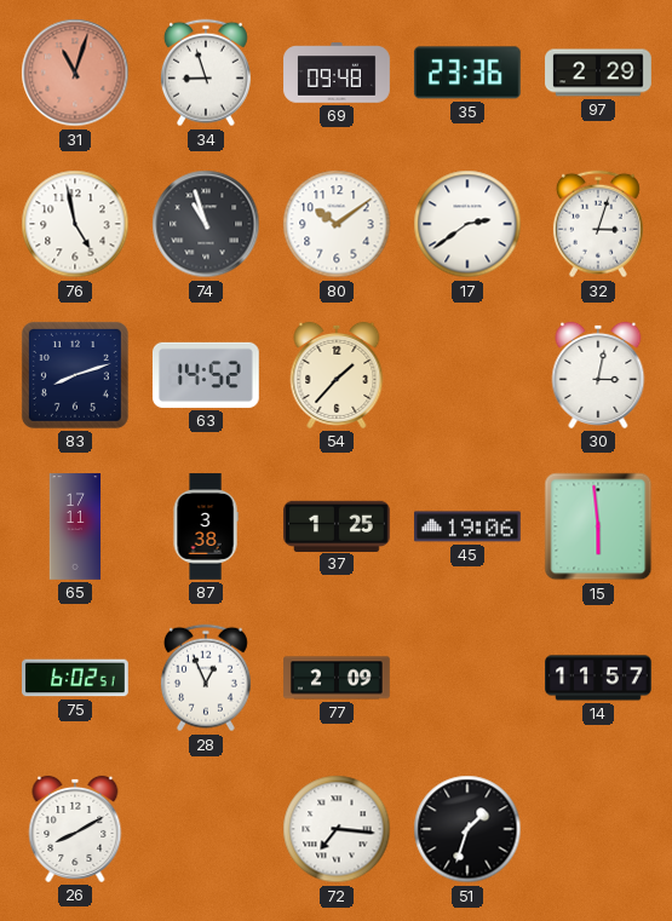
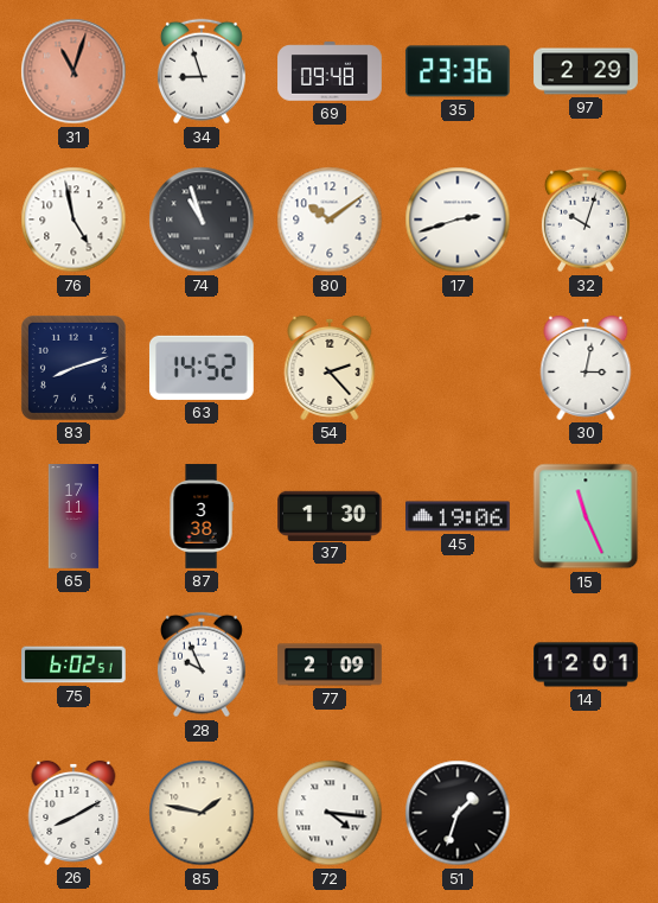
17: 2:39 -> 2:42
32: 3:03 -> 10:03
54: 1:37 -> 2:23
37: 1:25 -> 1:30
15: 5:59 -> 11:26
28: 12:56 -> 9:56
14: 11:57 -> 12:01
85: none -> 1:47
72: 7:16 -> 4:16
